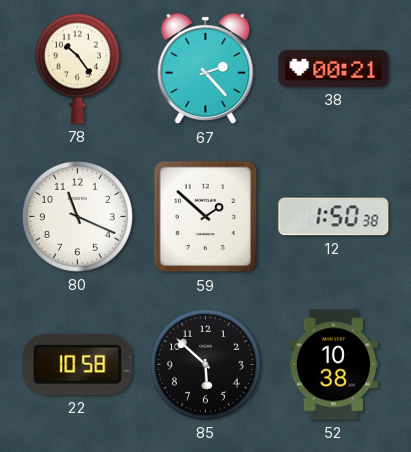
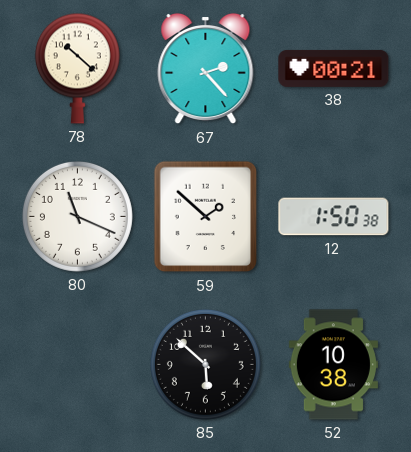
78: 10:24 -> 10:22
22: 10:58 -> none
